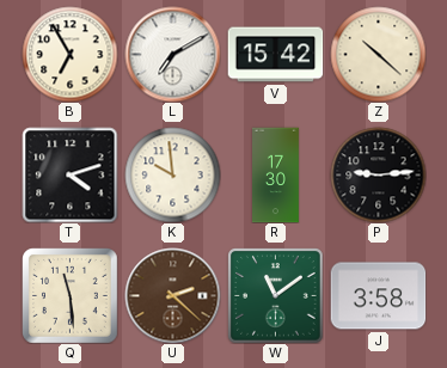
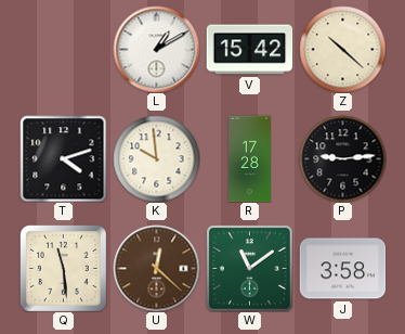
B: 6:55 -> none
L: 7:10 -> 1:10
R: 17:30 -> 17:28
U: 2:22 -> 12:22
